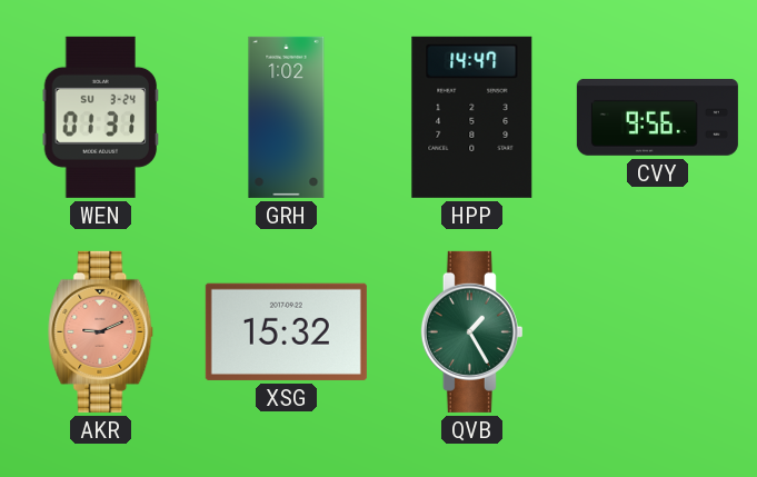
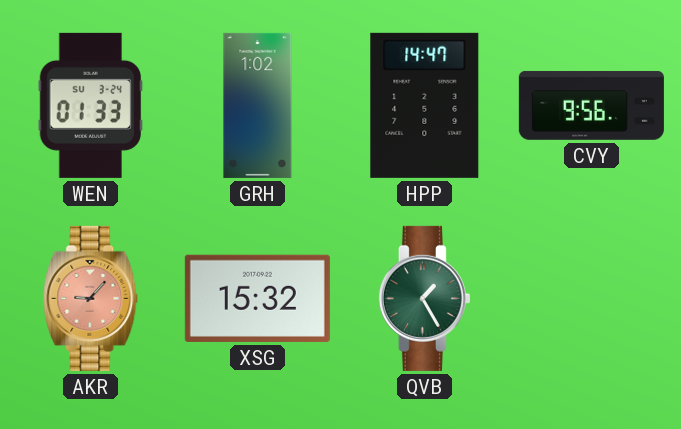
WEN: 01:31 -> 01:33
AKR: 9:11 -> 9:07
